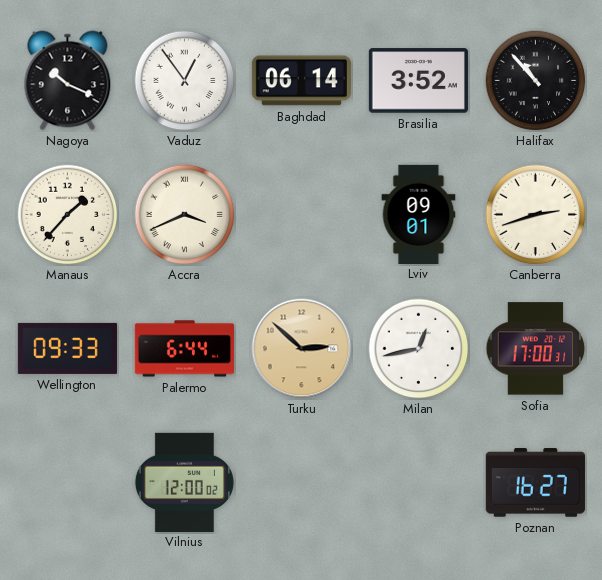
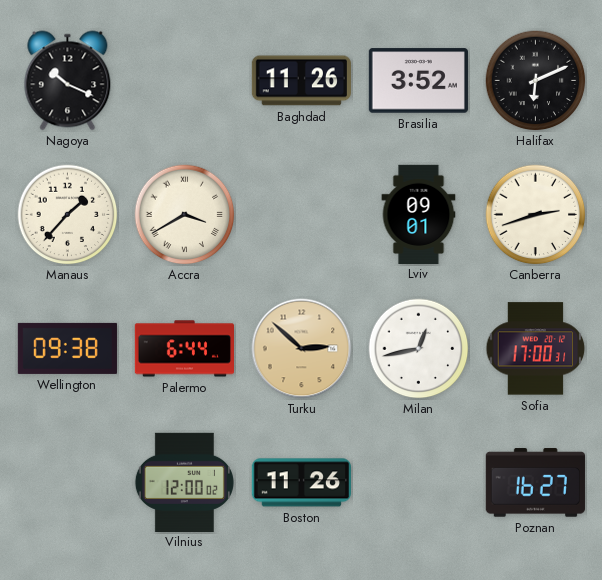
Vaduz: 12:54 -> none
Baghdad: 06:14 -> 11:26
Halifax: 10:53 -> 6:11
Accra: 3:41 -> 3:40
Wellington: 09:33 -> 09:38
Boston: none -> 11:26
